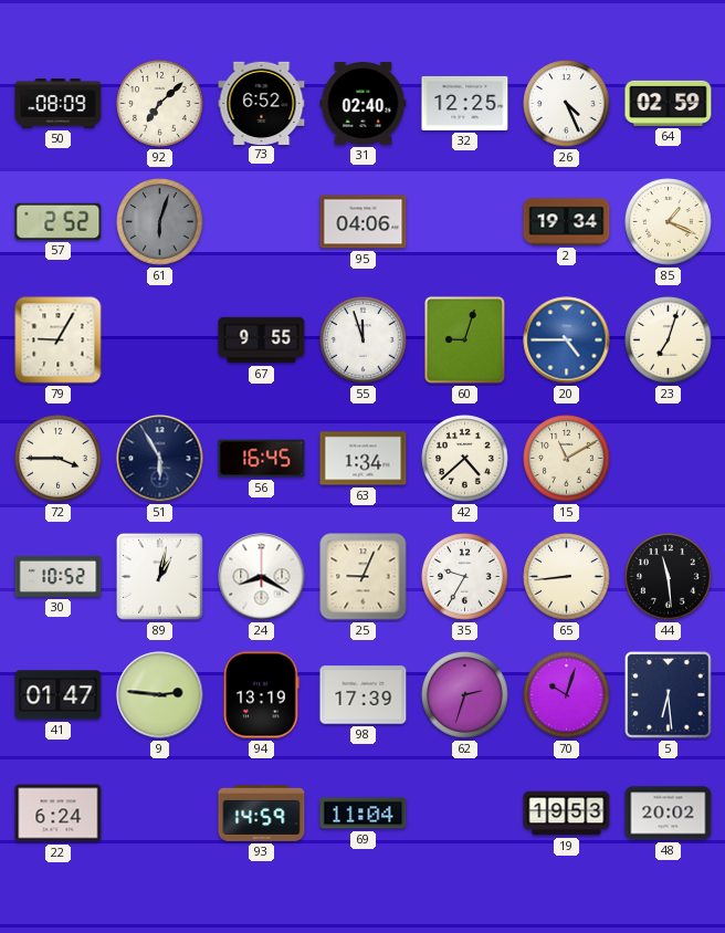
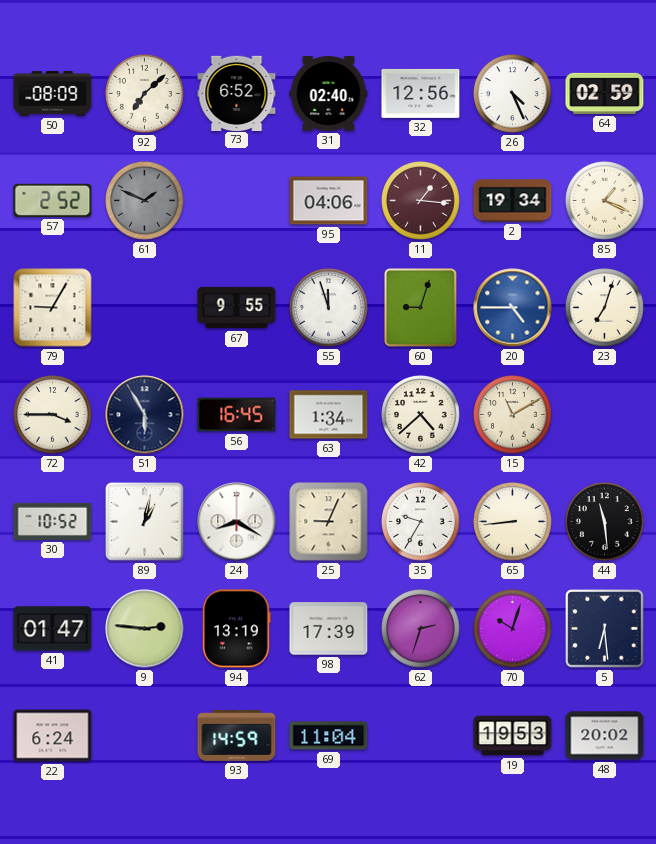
32: 12:25 -> 12:56
61: 6:03 -> 1:49
11: none -> 1:16
